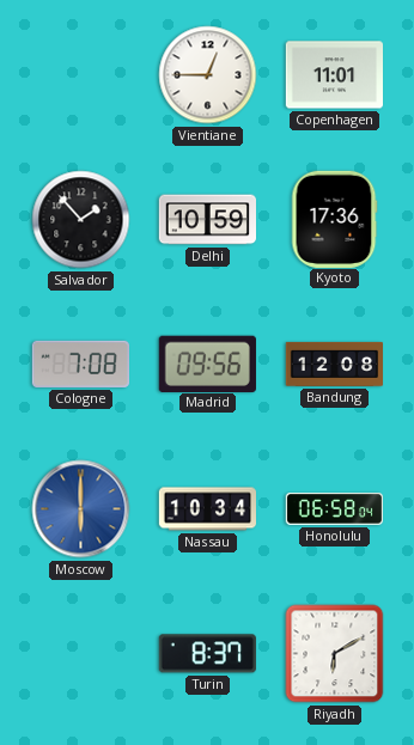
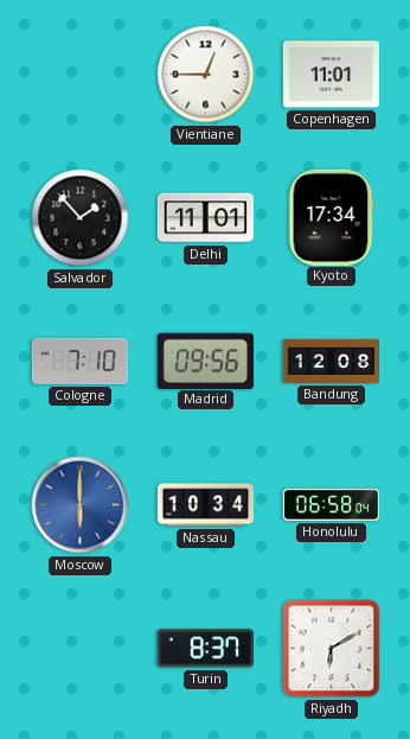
Delhi: 10:59 -> 11:01
Kyoto: 17:36 -> 17:34
Cologne: 7:08 -> 7:10
